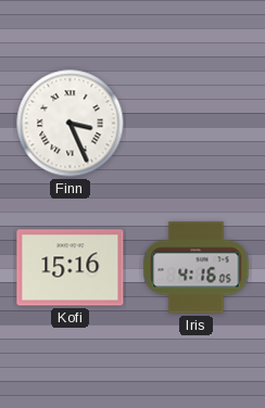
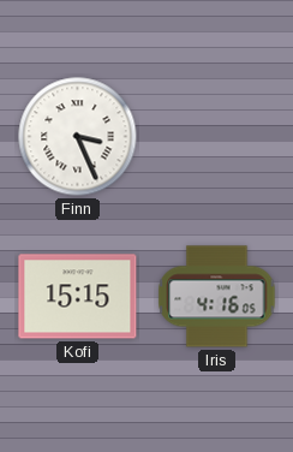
Kofi: 15:16 -> 15:15
